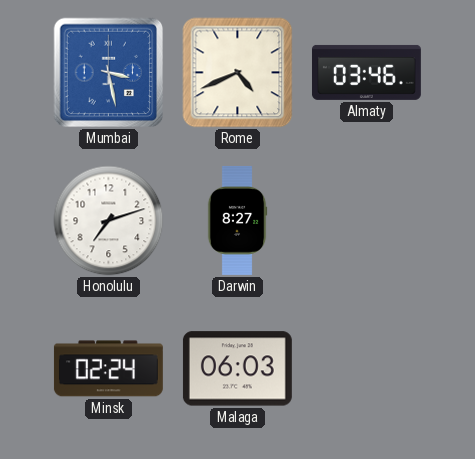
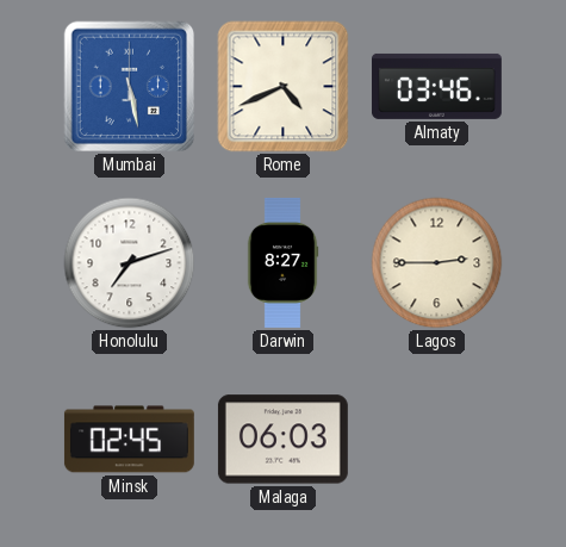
Mumbai: 3:28 -> 5:28
Lagos: none -> 2:45
Minsk: 02:24 -> 02:45
